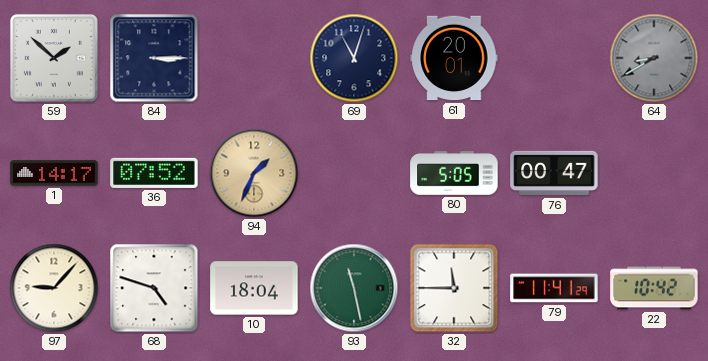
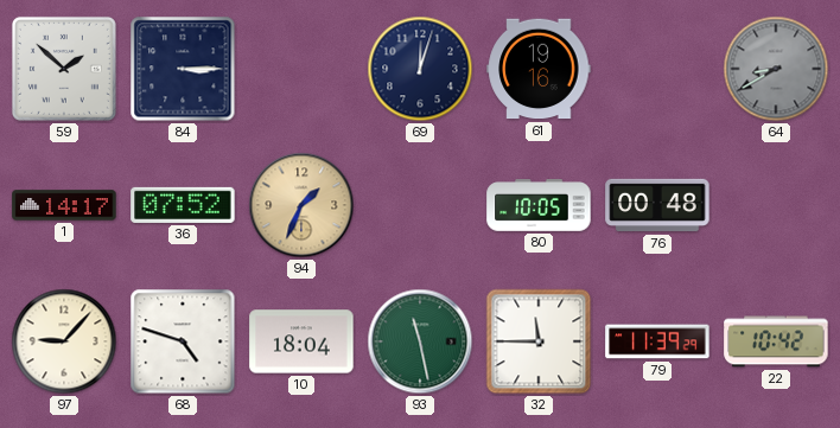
69: 11:03 -> 12:03
61: 20:01 -> 19:16
80: 5:05 -> 10:05
76: 00:47 -> 00:48
79: 11:41 -> 11:39
